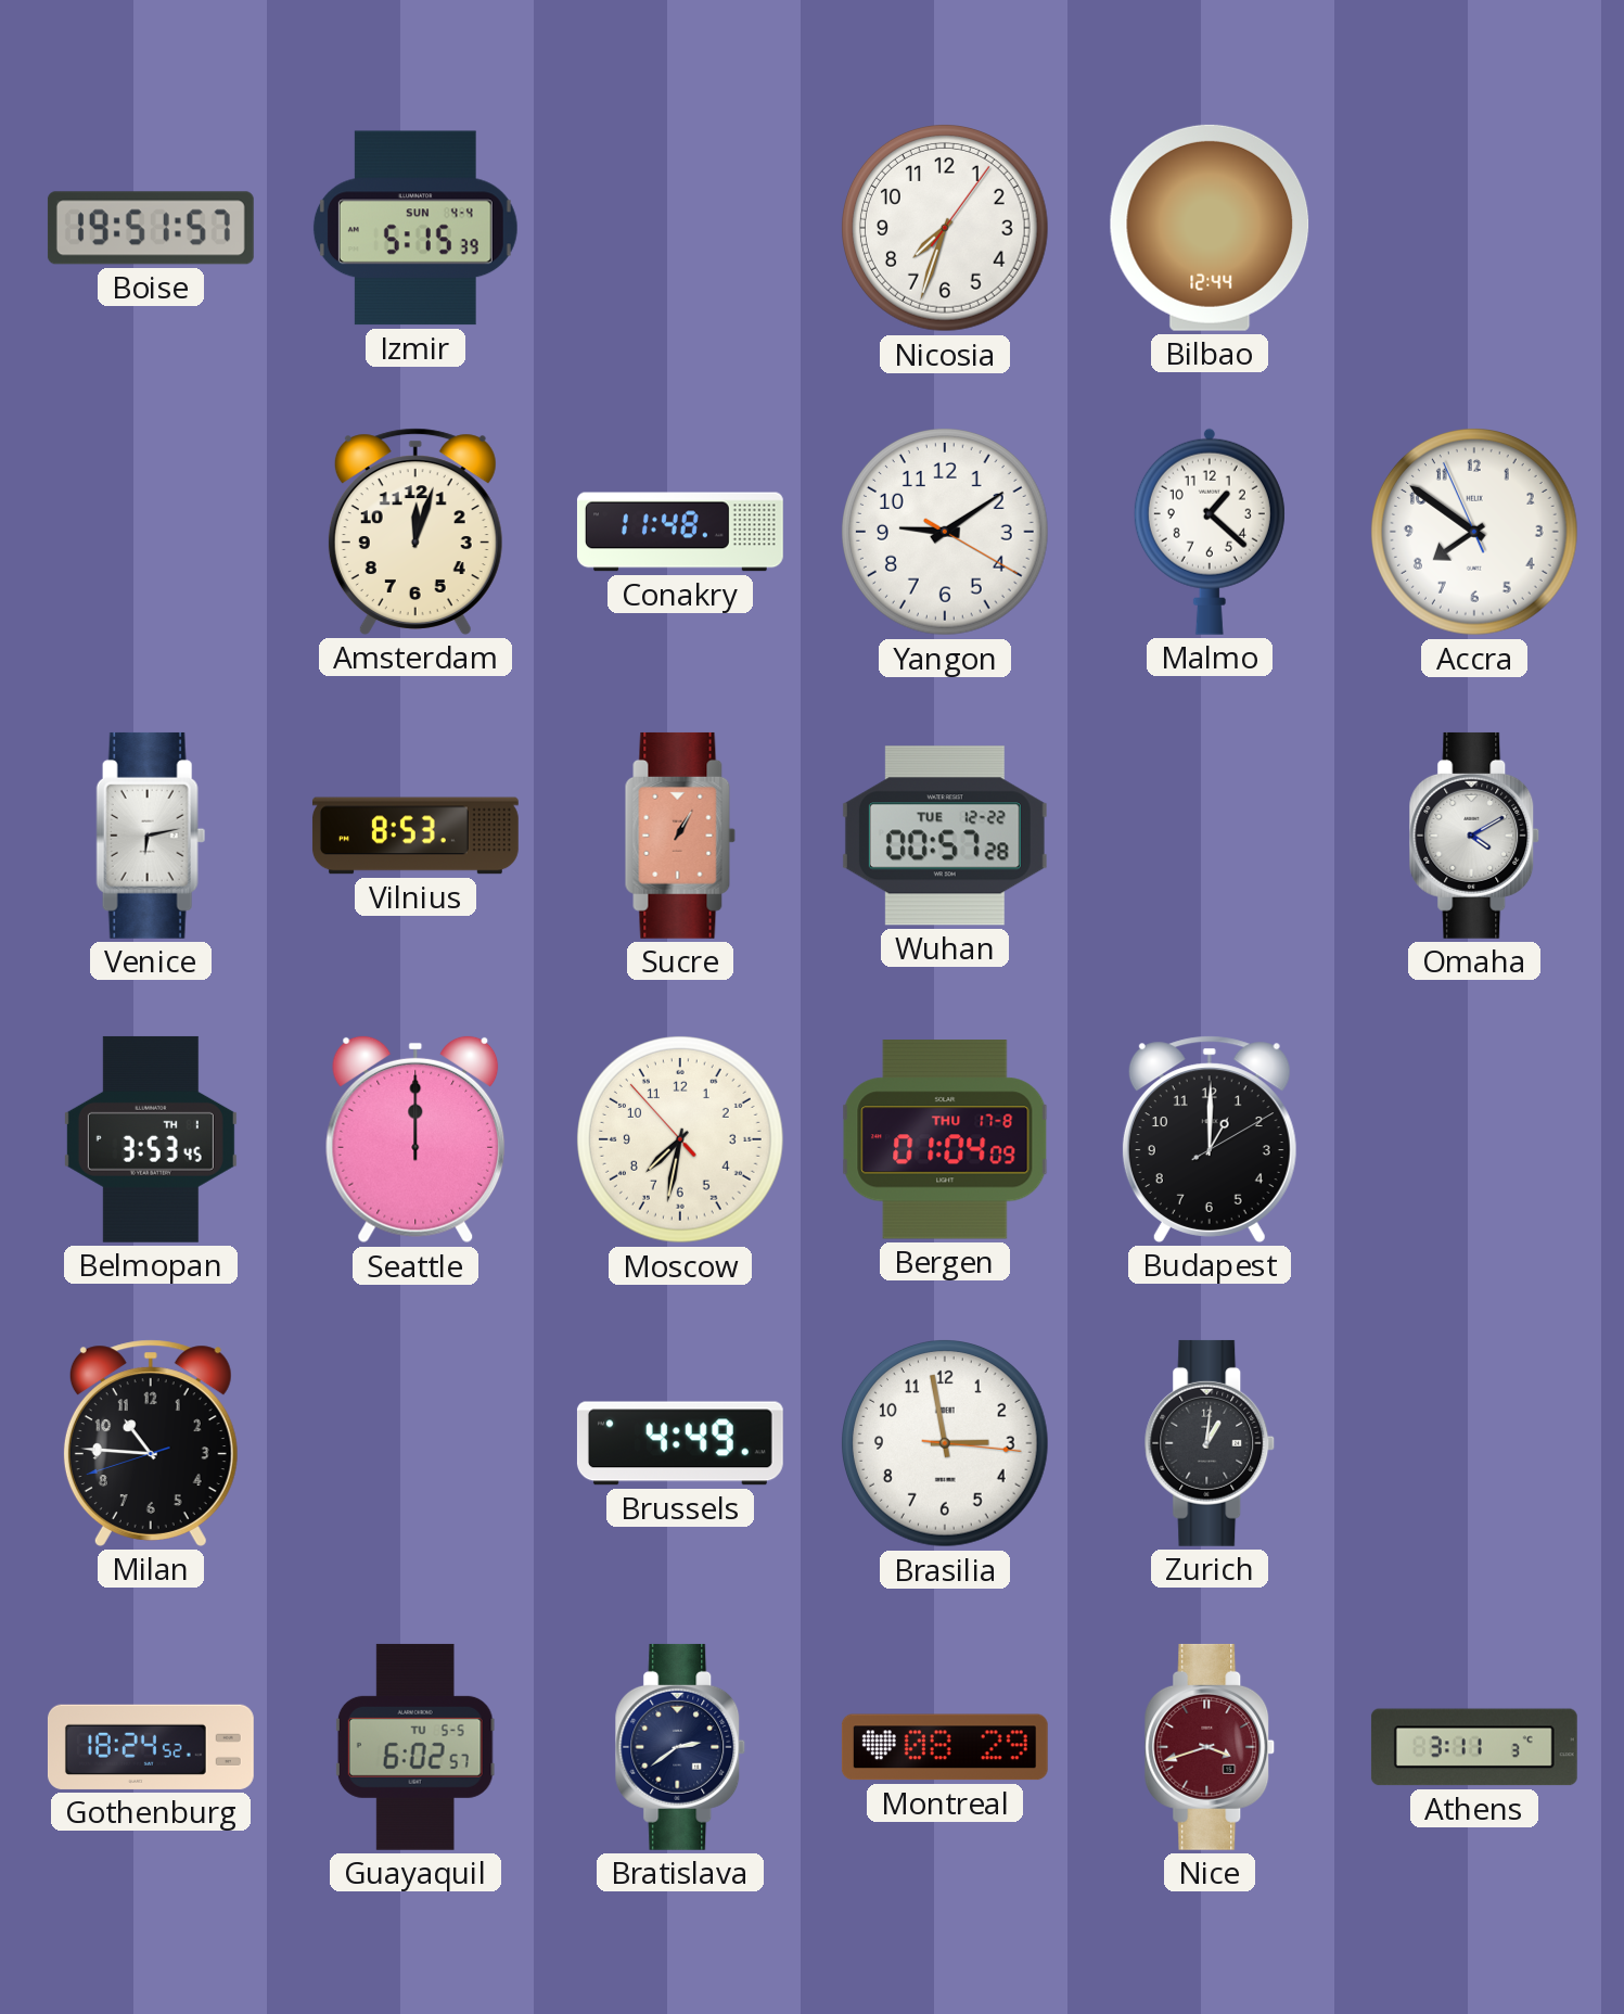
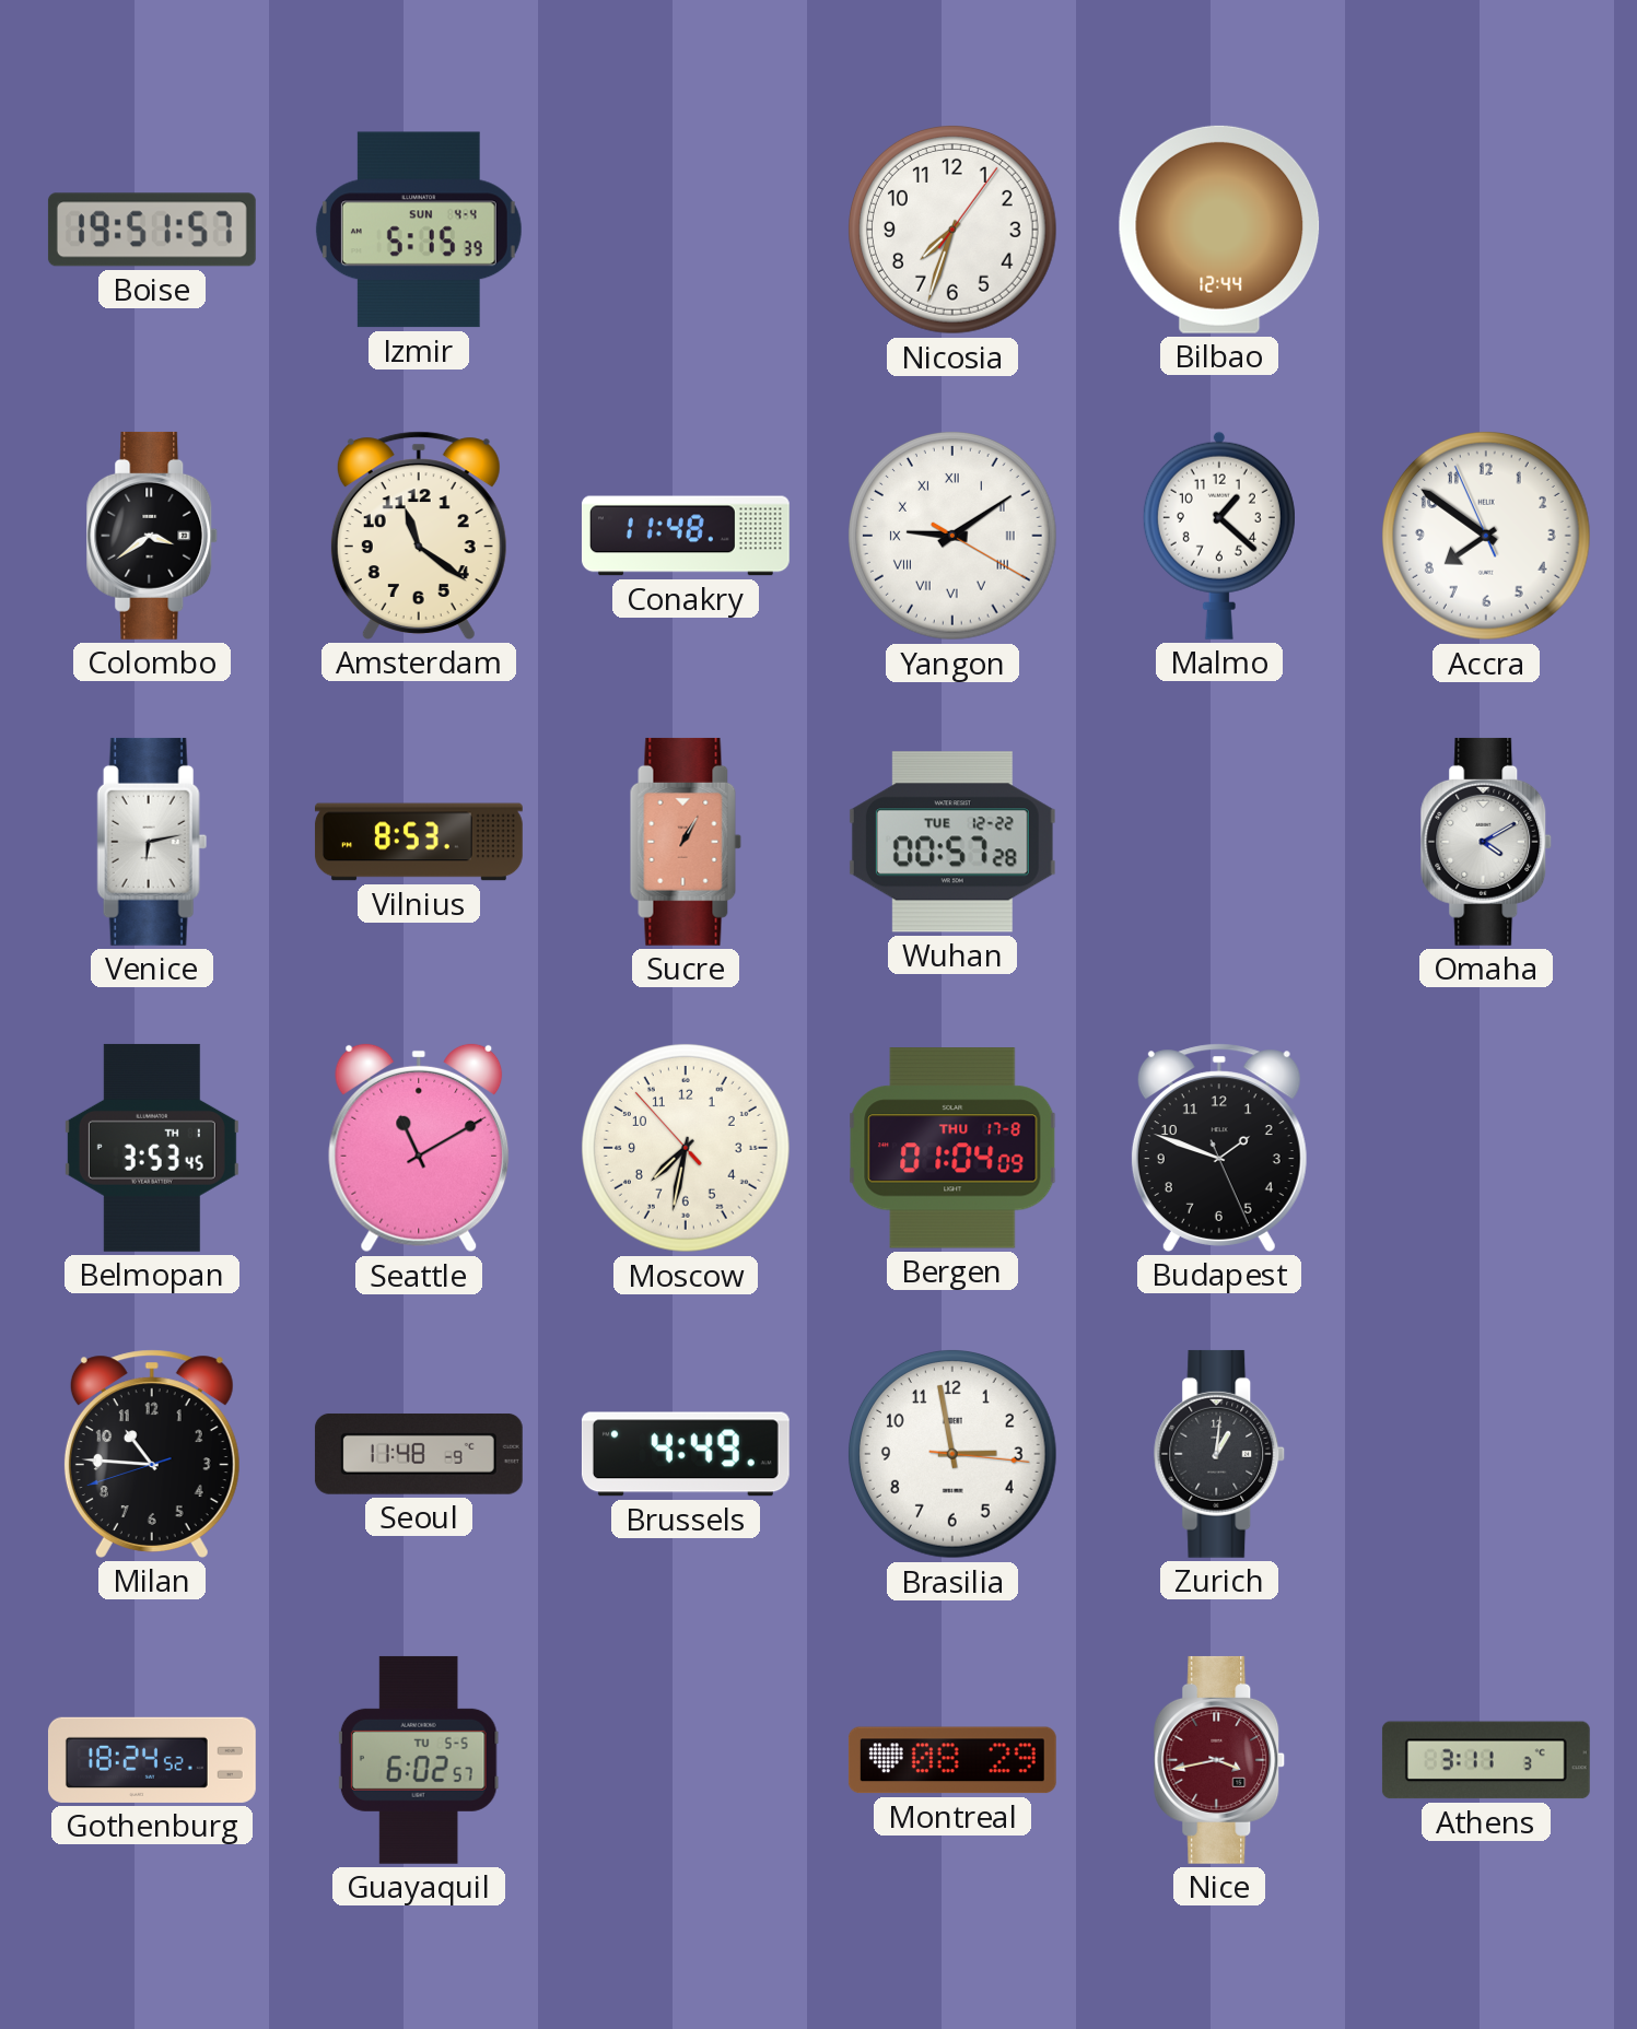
Colombo: none -> 3:39
Amsterdam: 12:03 -> 11:21
Yangon numerals: Arabic -> Roman
Seattle: 12:00 -> 11:10
Budapest: 1:00 -> 1:48
Seoul: none -> 11:48
Bratislava: 2:39 -> none
Nice: 3:42 -> 3:43
